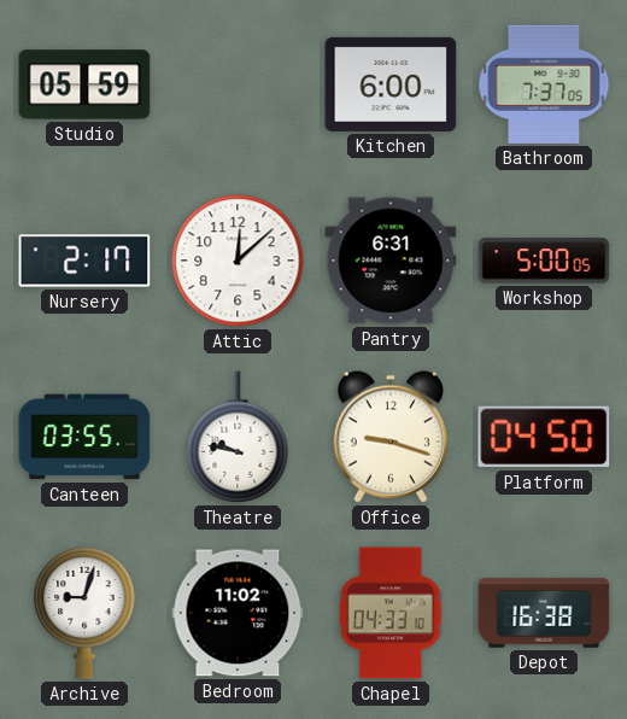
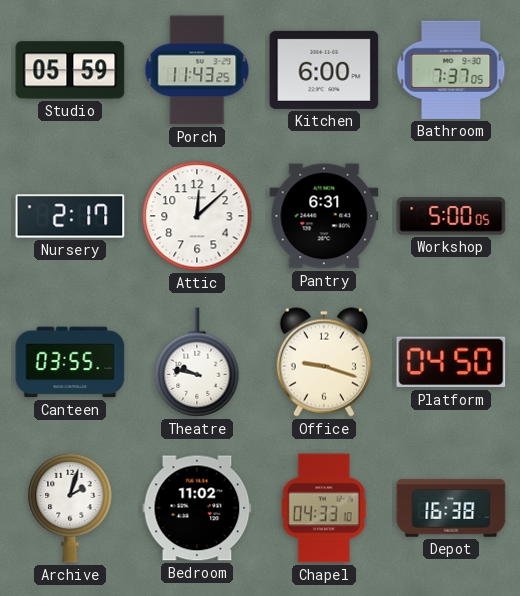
Porch: none -> 11:43
Archive: 9:03 -> 2:03
